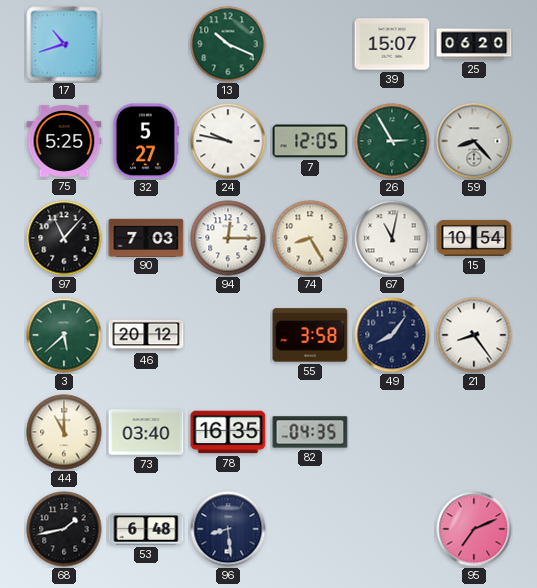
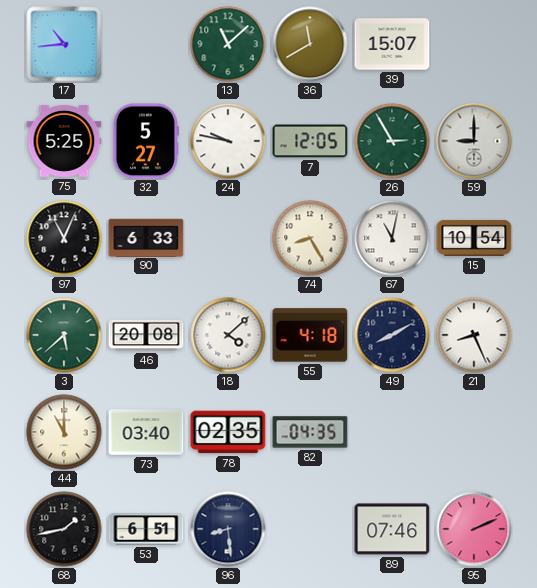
17: 10:42 -> 10:44
13: 10:19 -> 11:08
36: none -> 11:40
25: 06:20 -> none
59: 8:23 -> 9:00
97: 11:07 -> 11:04
90: 7:03 -> 6:33
94: 12:15 -> none
46: 20:12 -> 20:08
18: none -> 4:08
55: 3:58 -> 4:18
49: 8:06 -> 8:10
21: 8:24 -> 8:26
78: 16:35 -> 02:35
53: 6:48 -> 6:51
89: none -> 07:46
95: 7:11 -> 2:11
